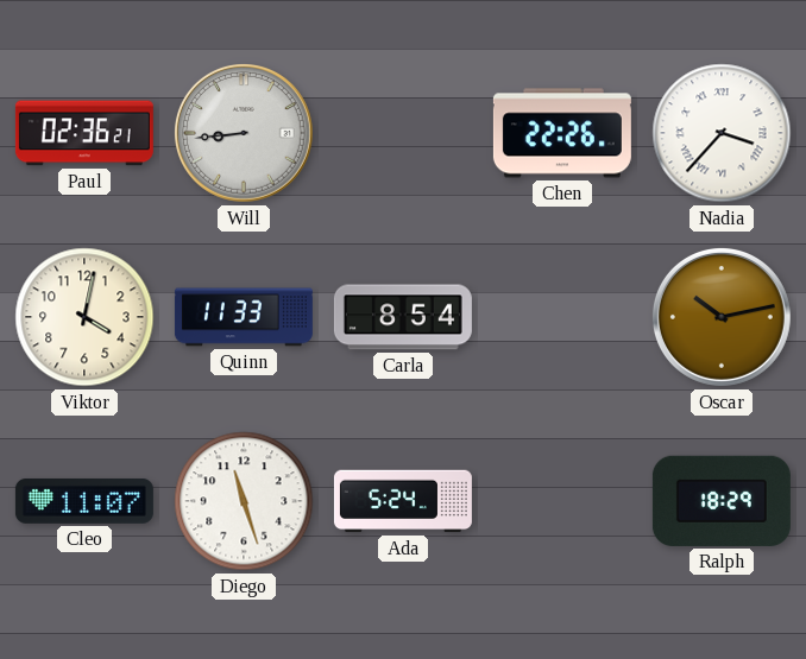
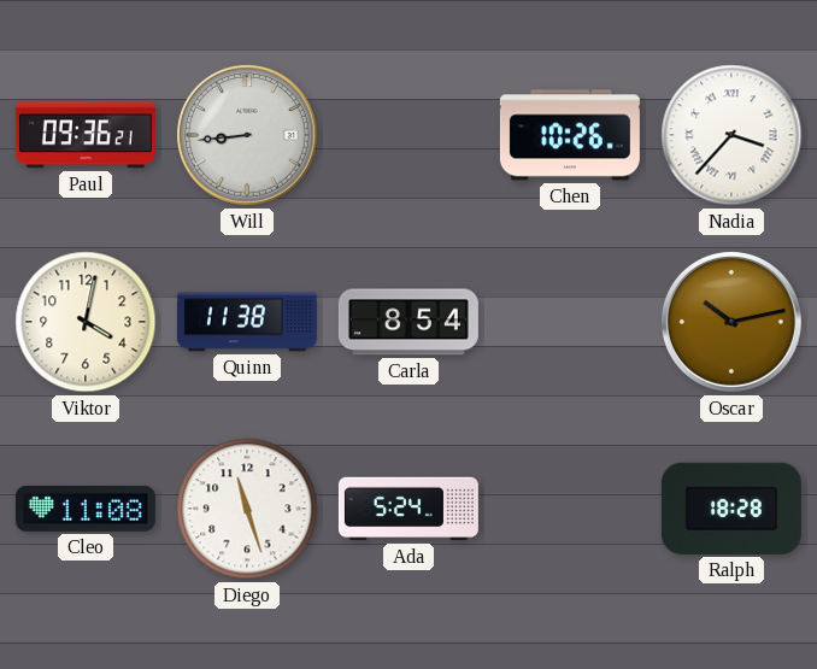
Paul: 02:36 -> 09:36
Chen: 22:26 -> 10:26
Quinn: 11:33 -> 11:38
Cleo: 11:07 -> 11:08
Ralph: 18:29 -> 18:28
